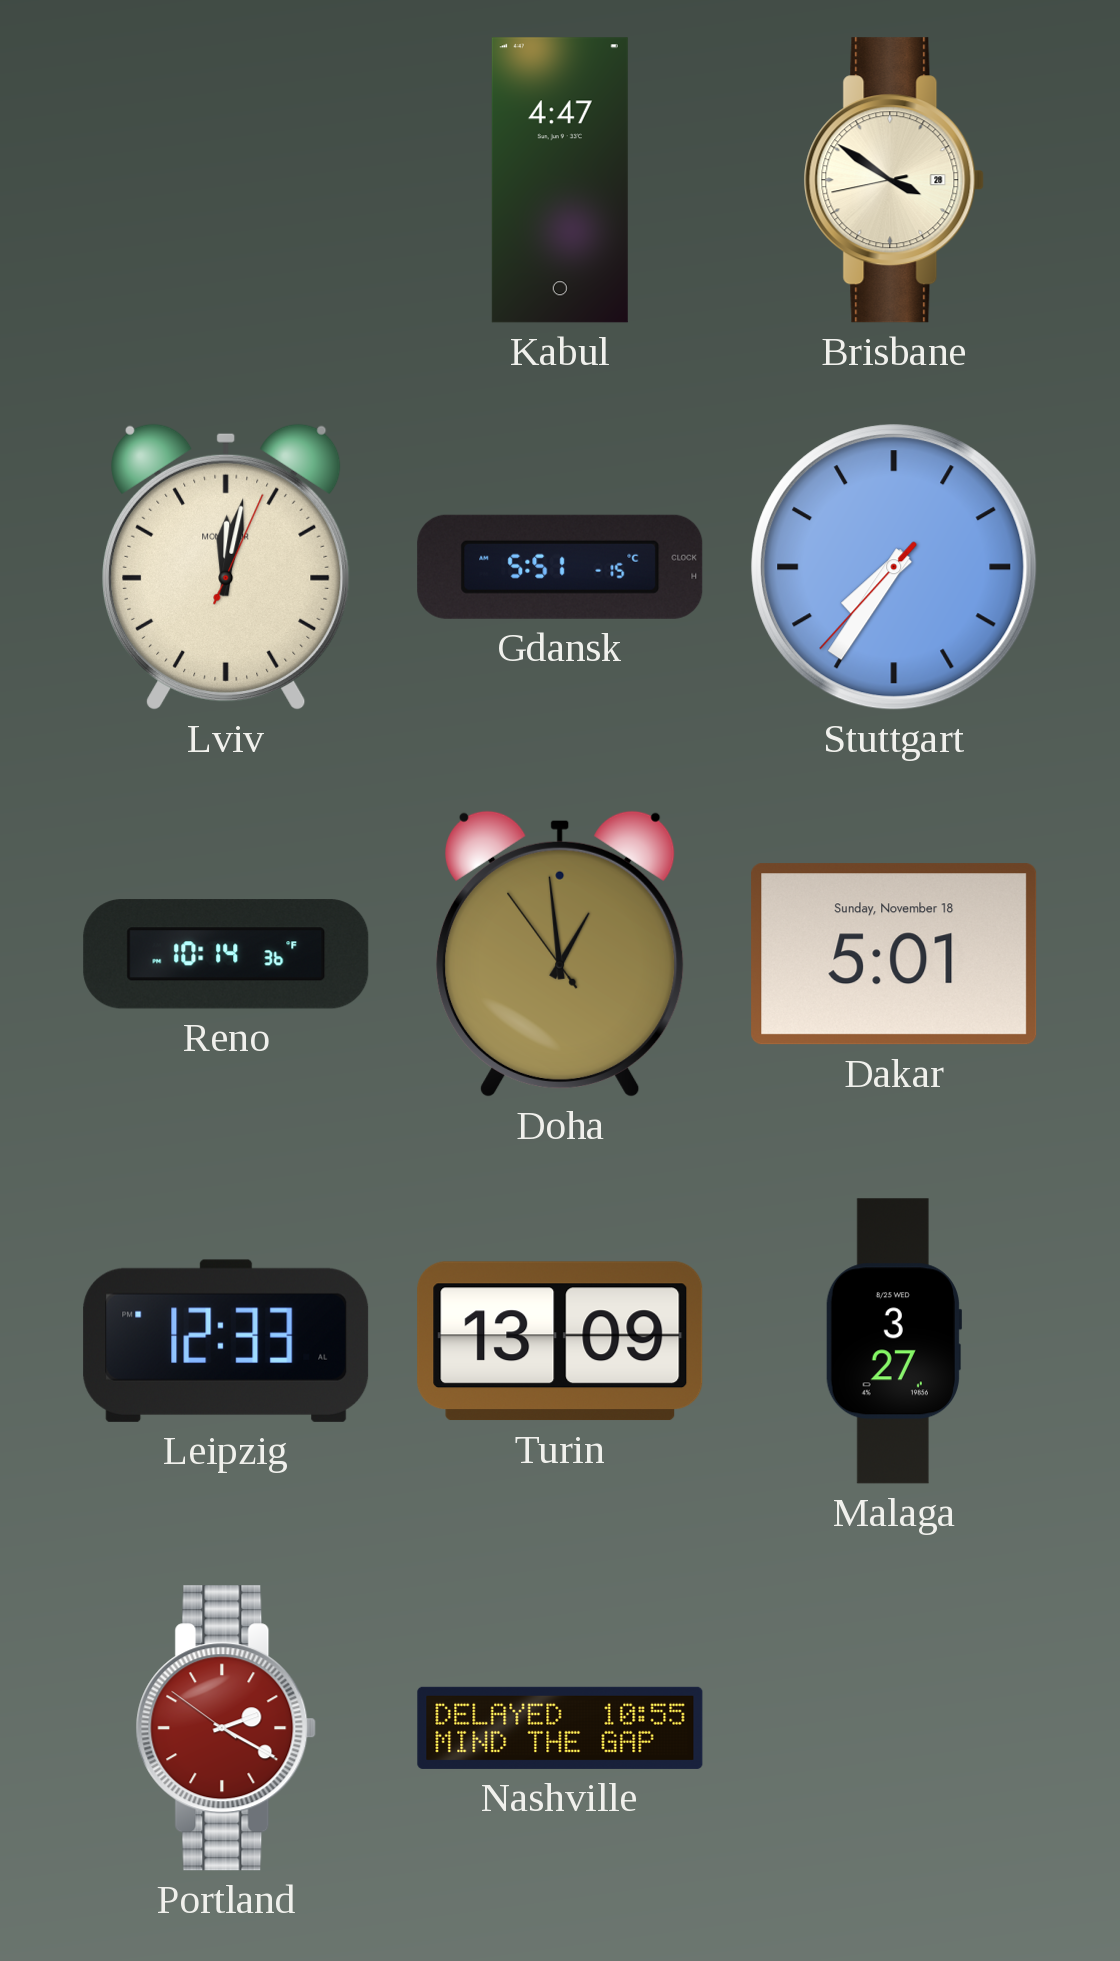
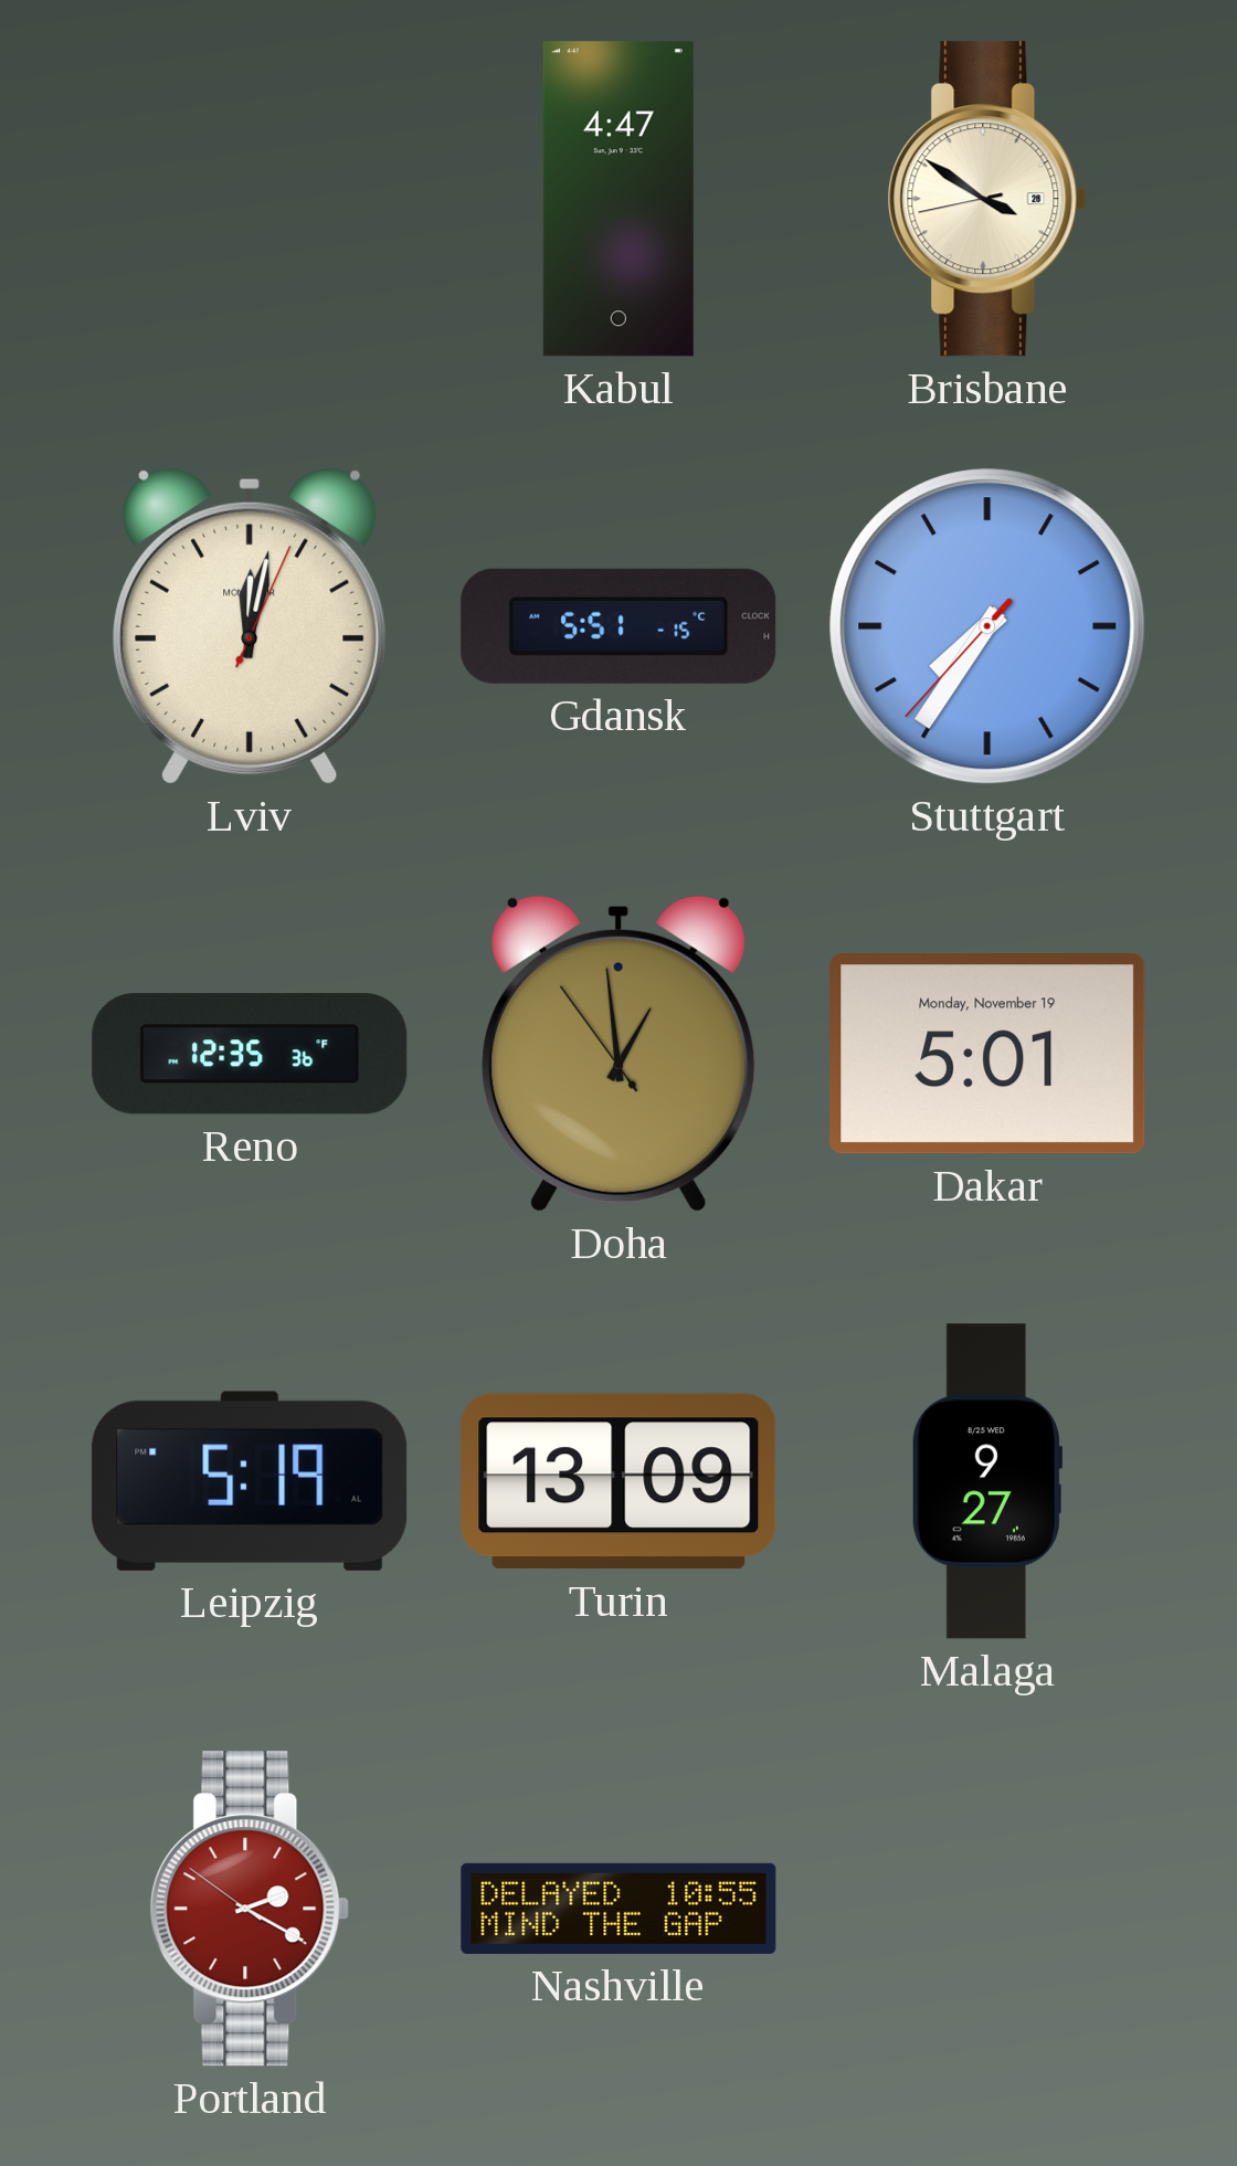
Reno: 10:14 -> 12:35
Dakar date: Sunday, November 18 -> Monday, November 19
Leipzig: 12:33 -> 5:19
Malaga: 3:27 -> 9:27
